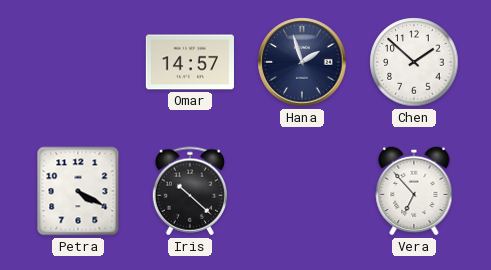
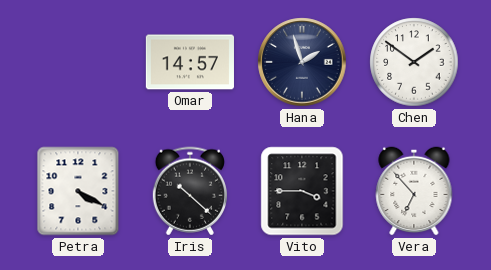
Chen: 1:52 -> 1:51
Vito: none -> 3:45
